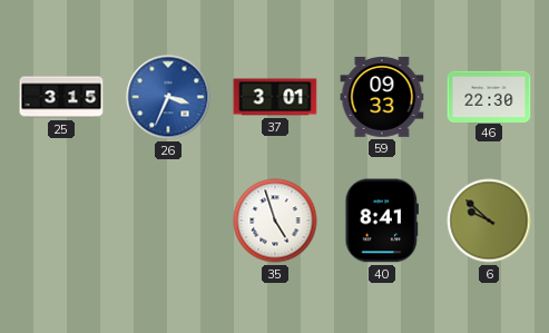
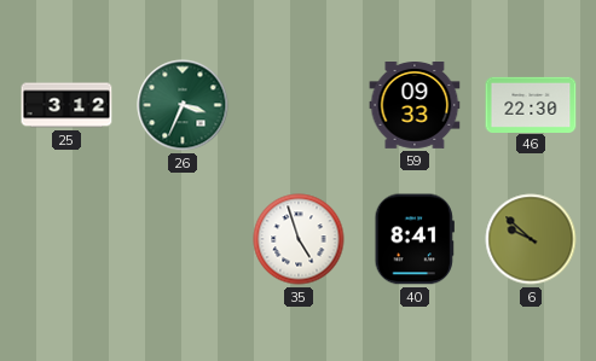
25: 3:15 -> 3:12
26 dial: blue -> green
37: 3:01 -> none
